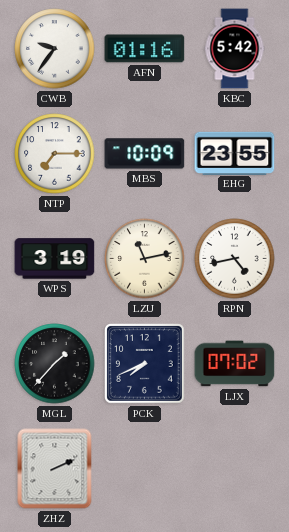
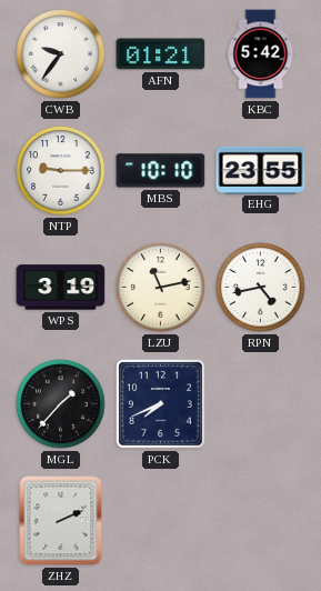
AFN: 01:16 -> 01:21
NTP: 7:15 -> 9:15
MBS: 10:09 -> 10:10
LJX: 07:02 -> none
